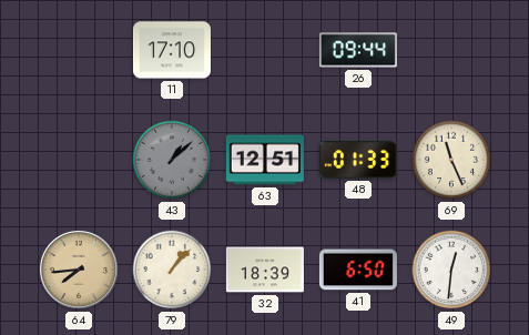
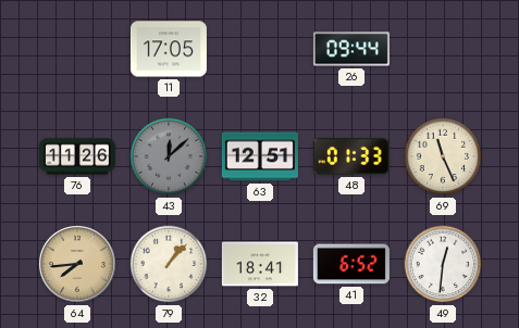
11: 17:10 -> 17:05
76: none -> 11:26
43: 1:08 -> 12:08
32: 18:39 -> 18:41
41: 6:50 -> 6:52
